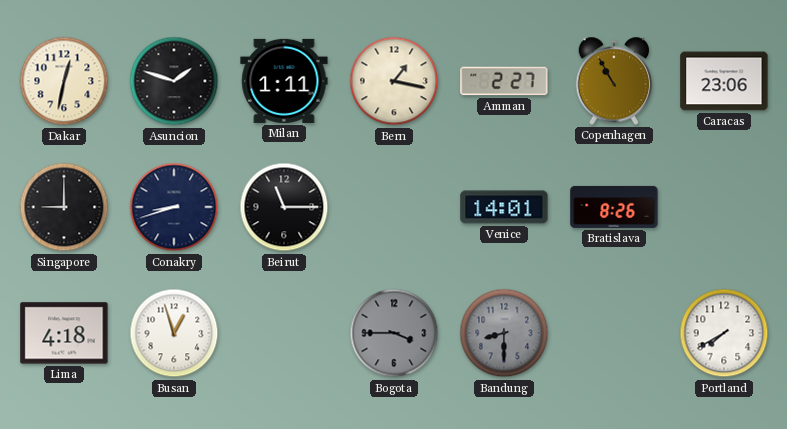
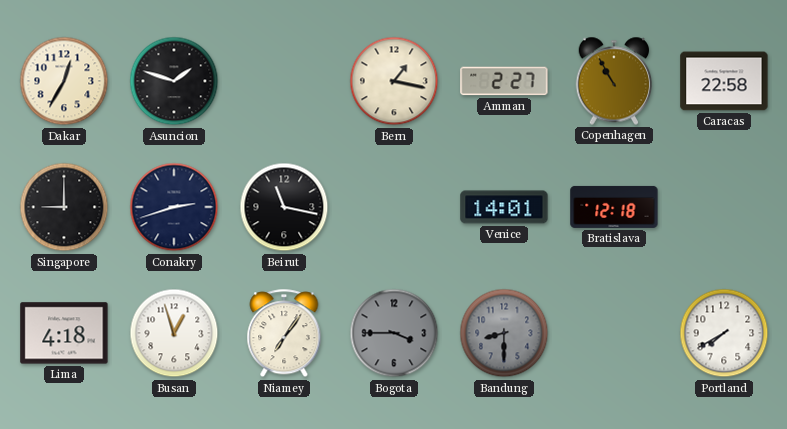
Dakar: 12:32 -> 12:35
Milan: 1:11 -> none
Caracas: 23:06 -> 22:58
Conakry: 8:42 -> 2:42
Beirut: 11:15 -> 11:17
Bratislava: 8:26 -> 12:18
Niamey: none -> 7:06
